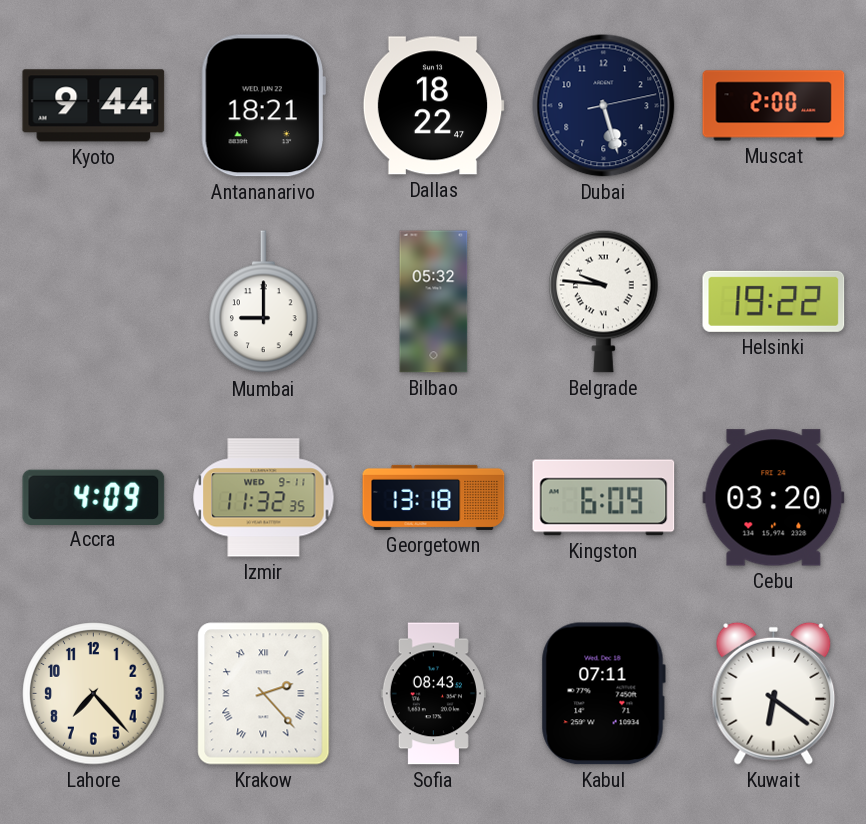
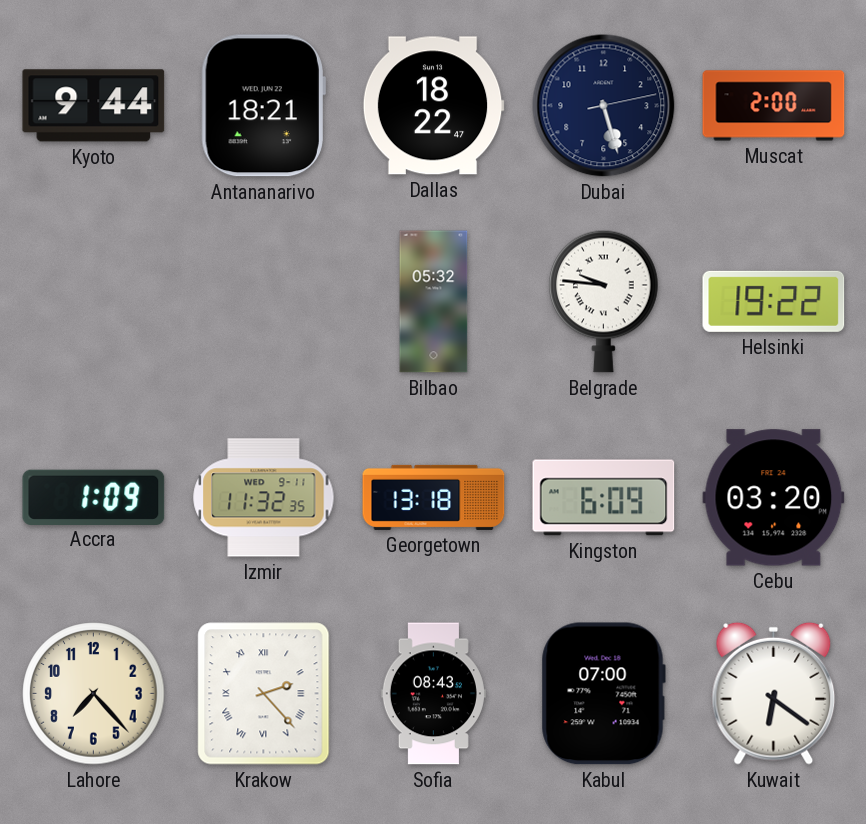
Mumbai: 9:00 -> none
Accra: 4:09 -> 1:09
Kabul: 07:11 -> 07:00
